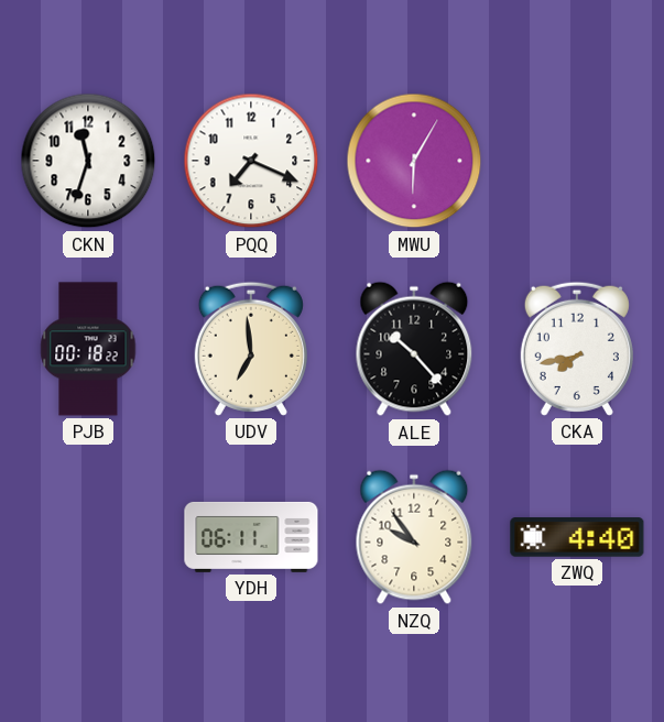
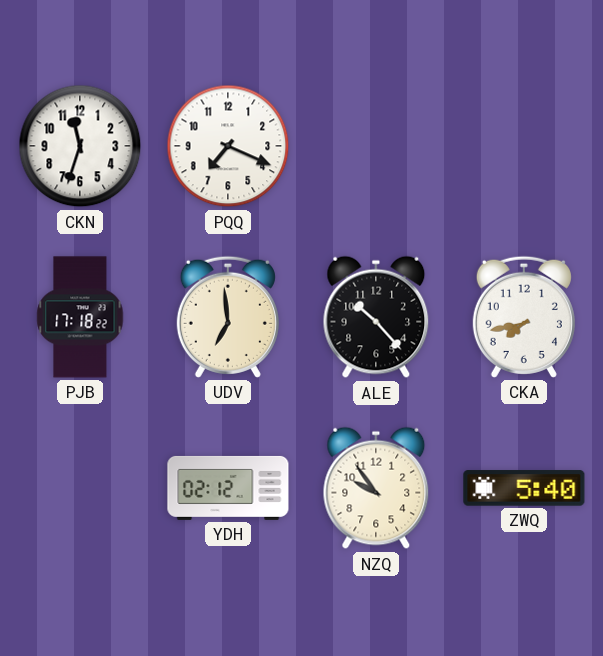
MWU: 6:05 -> none
PJB: 00:18 -> 17:18
YDH: 06:11 -> 02:12
ZWQ: 4:40 -> 5:40
